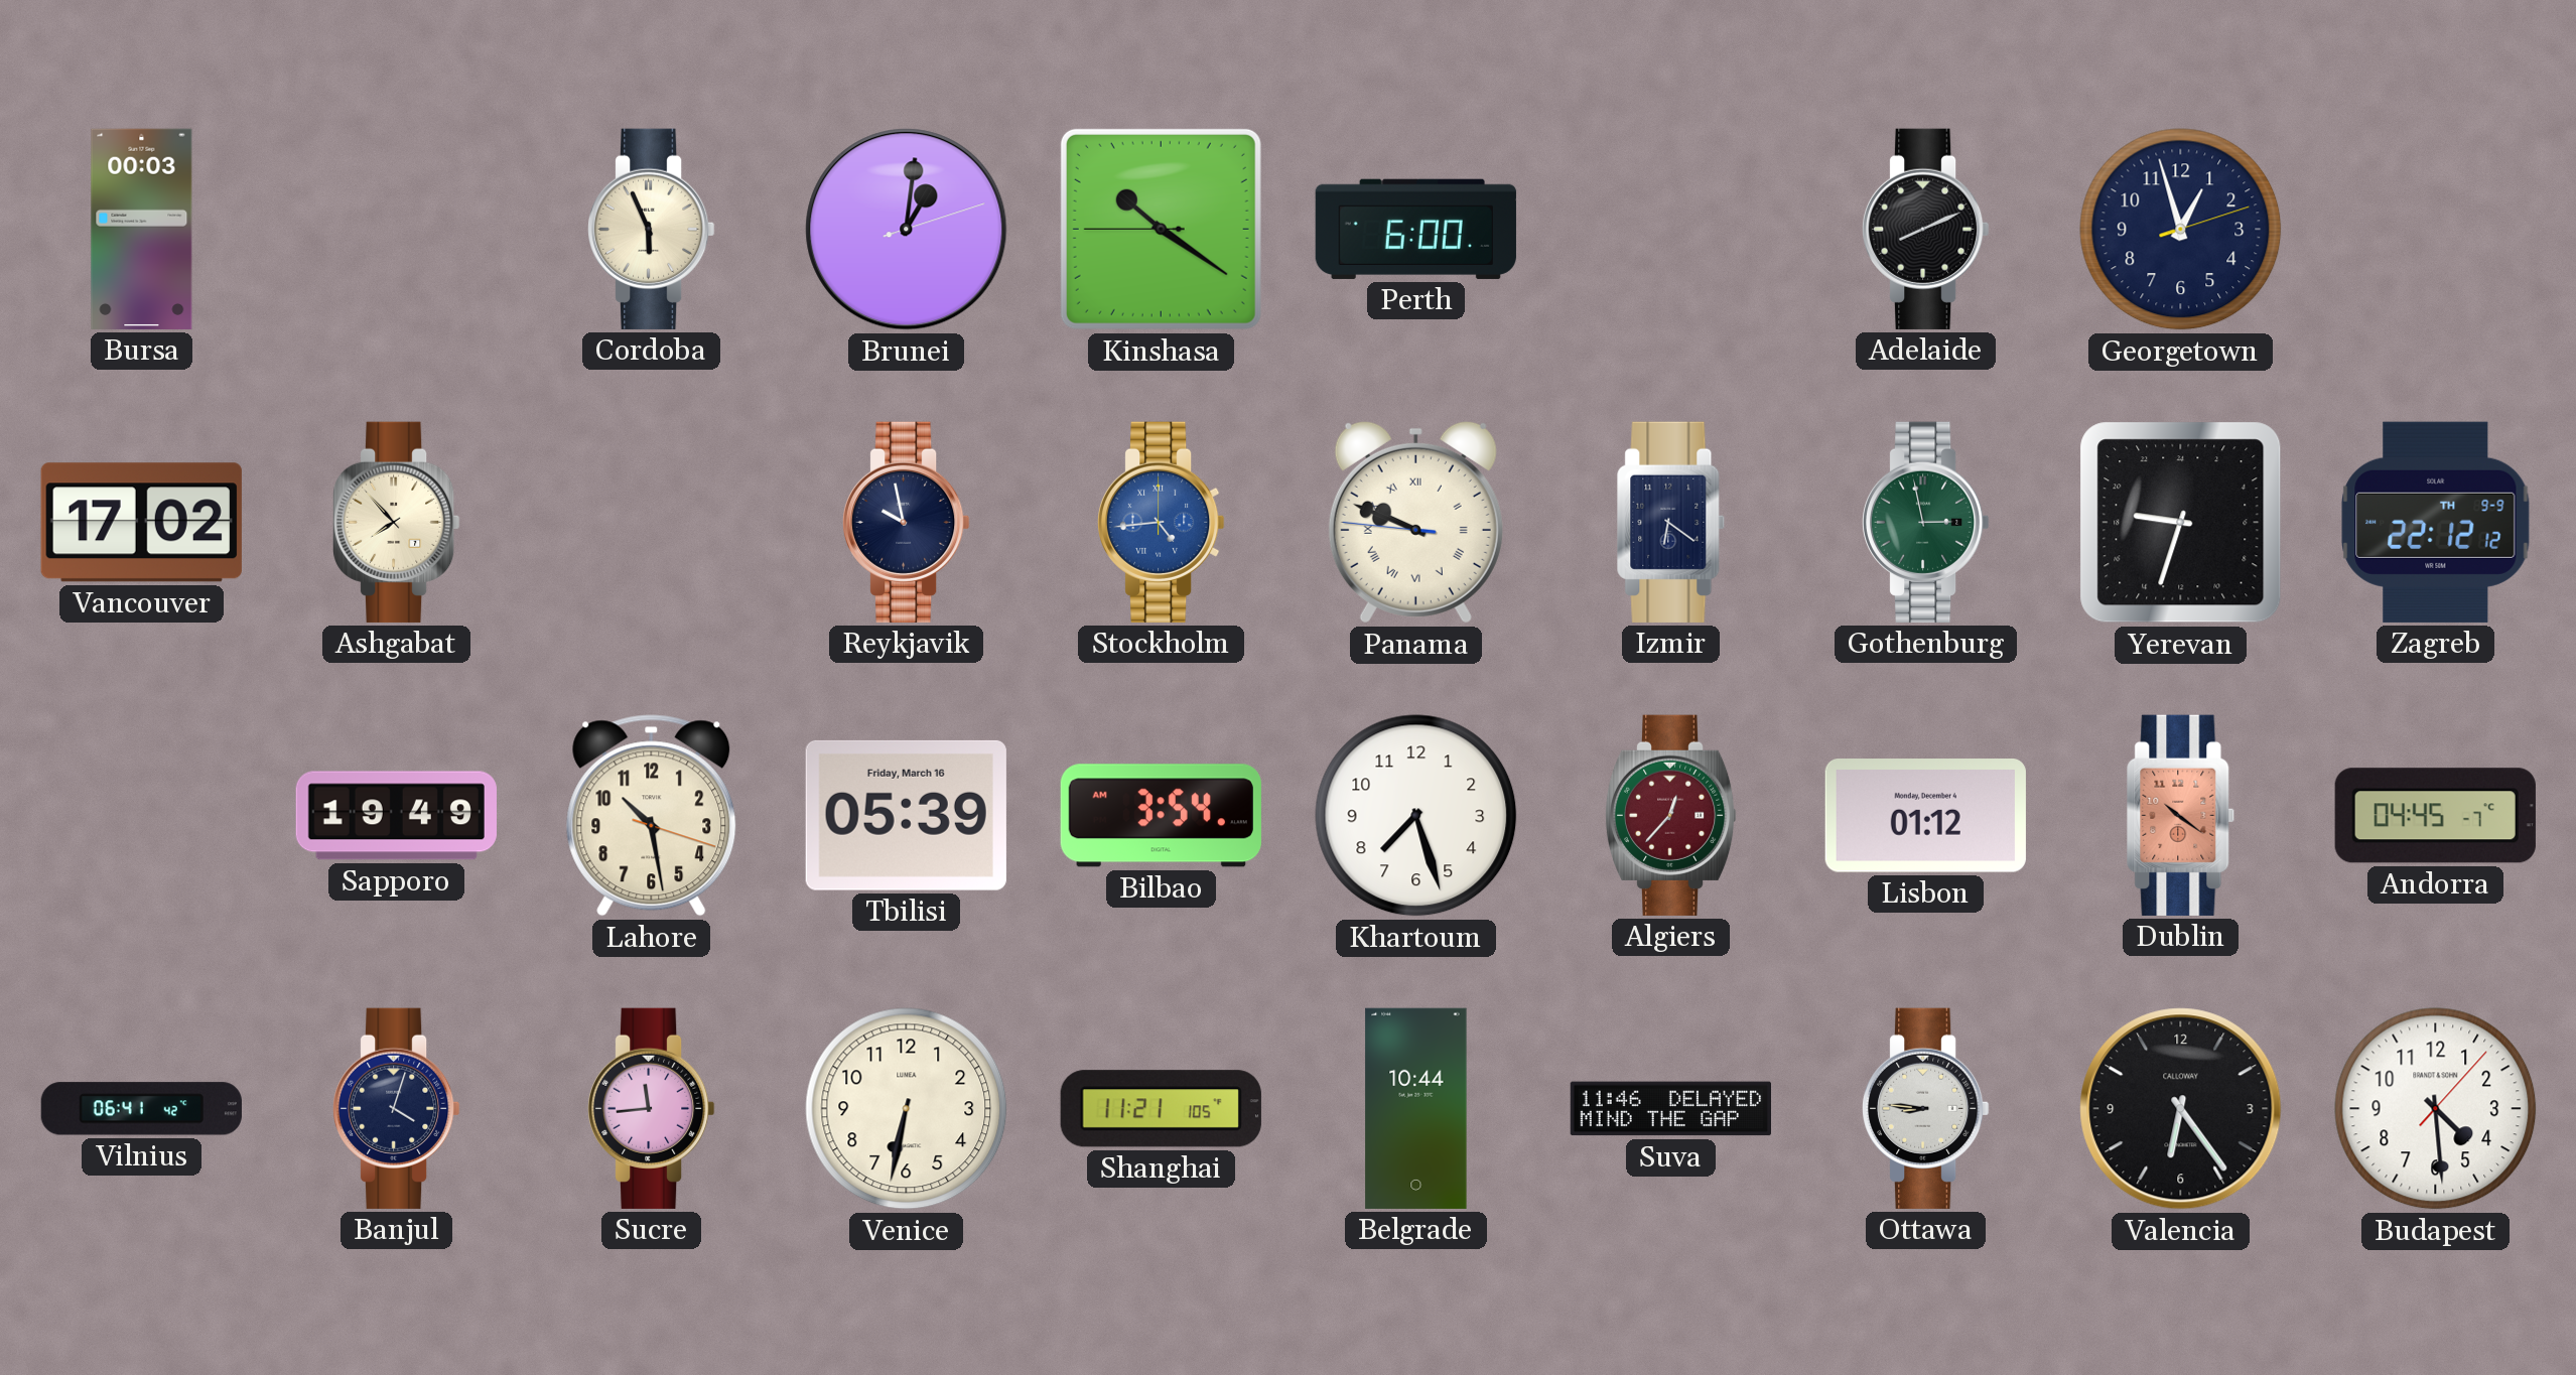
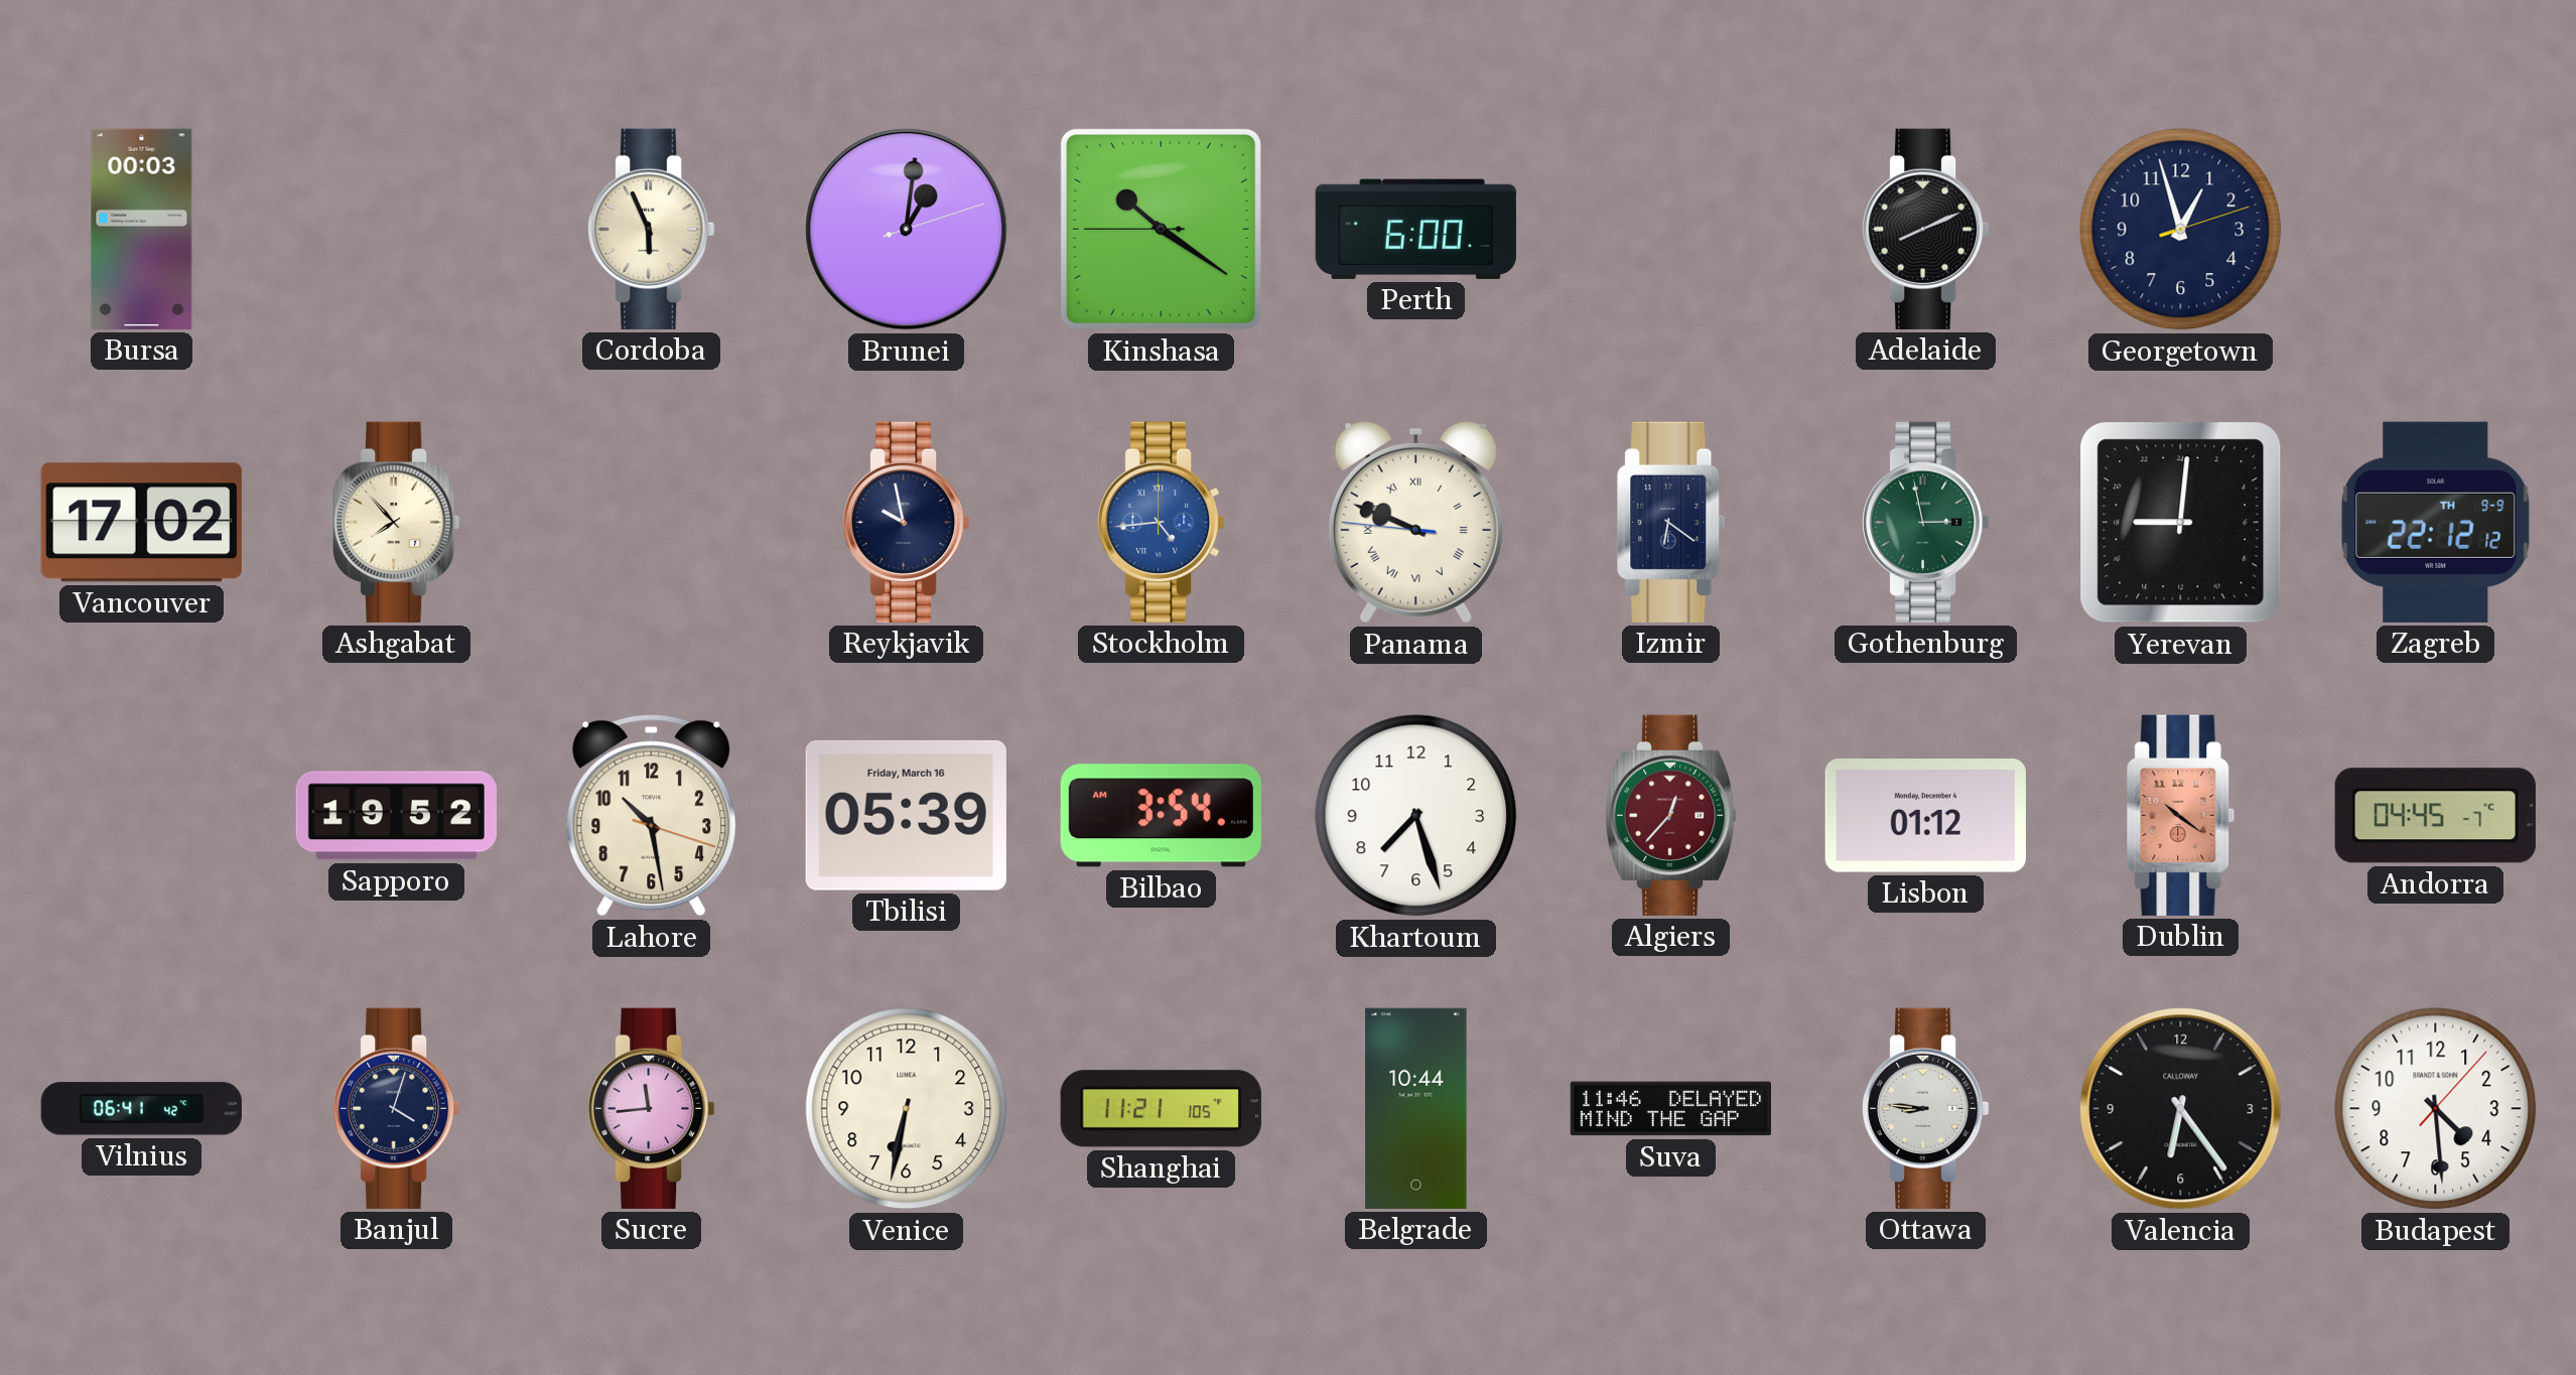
Yerevan: 18:33 -> 18:01
Sapporo: 19:49 -> 19:52
